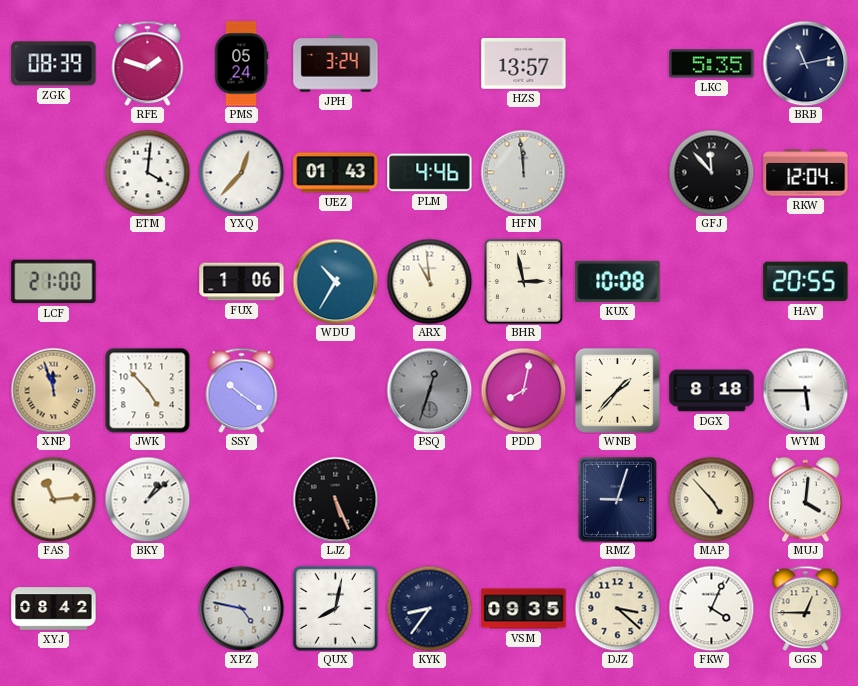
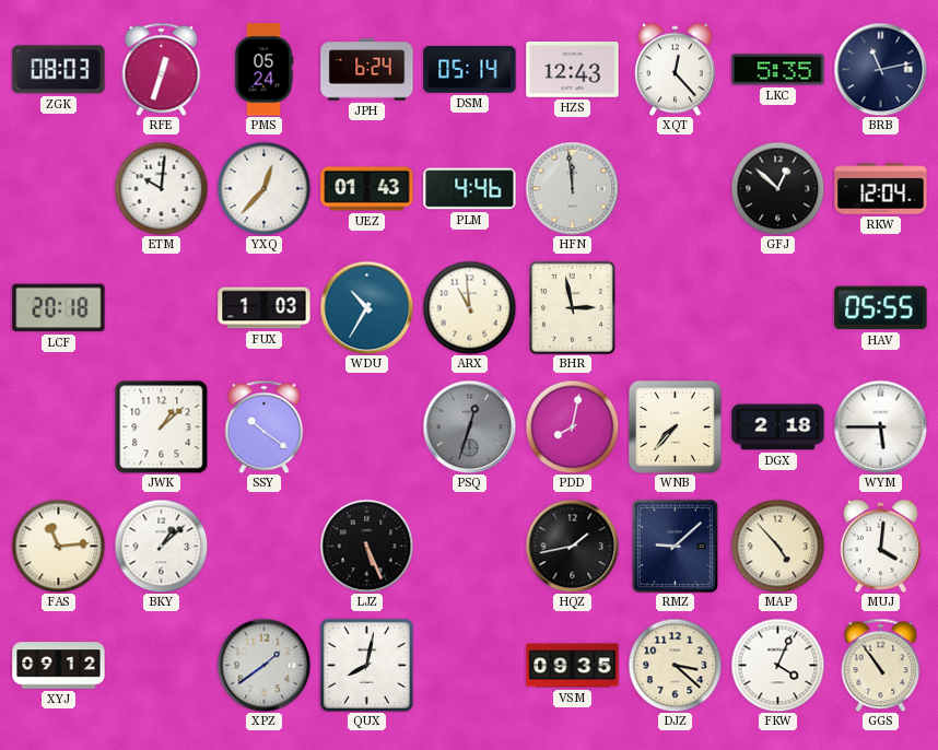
ZGK: 08:39 -> 08:03
RFE: 1:48 -> 12:33
JPH: 3:24 -> 6:24
DSM: none -> 05:14
HZS: 13:57 -> 12:43
XQT: none -> 12:23
ETM: 4:01 -> 10:01
GFJ: 11:53 -> 12:52
LCF: 21:00 -> 20:18
FUX: 1:06 -> 1:03
KUX: 10:08 -> none
HAV: 20:55 -> 05:55
XNP: 11:57 -> none
JWK: 4:53 -> 1:08
WNB: 1:37 -> 7:37
DGX: 8:18 -> 2:18
HQZ: none -> 1:43
RMZ: 9:03 -> 9:08
XYJ: 08:42 -> 09:12
XPZ: 4:47 -> 1:39
KYK: 8:36 -> none
GGS: 12:45 -> 10:54
